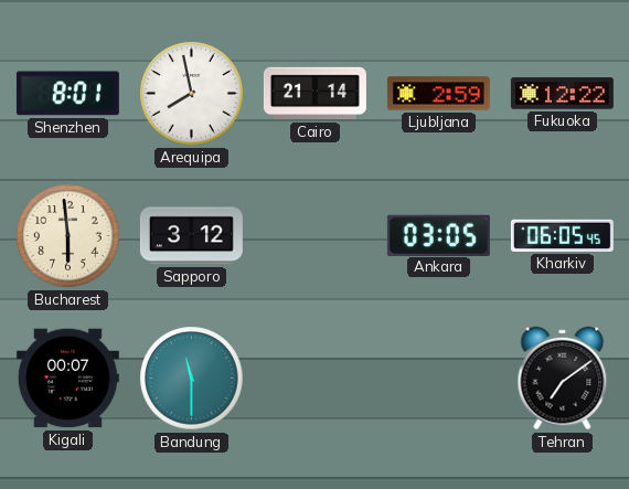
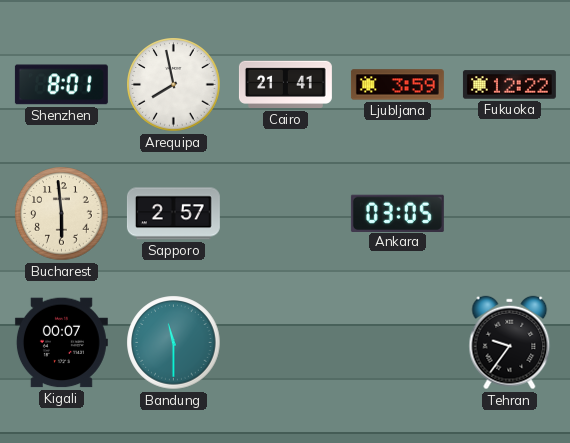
Cairo: 21:14 -> 21:41
Ljubljana: 2:59 -> 3:59
Sapporo: 3:12 -> 2:57
Kharkiv: 06:05 -> none
Tehran: 7:09 -> 9:36
